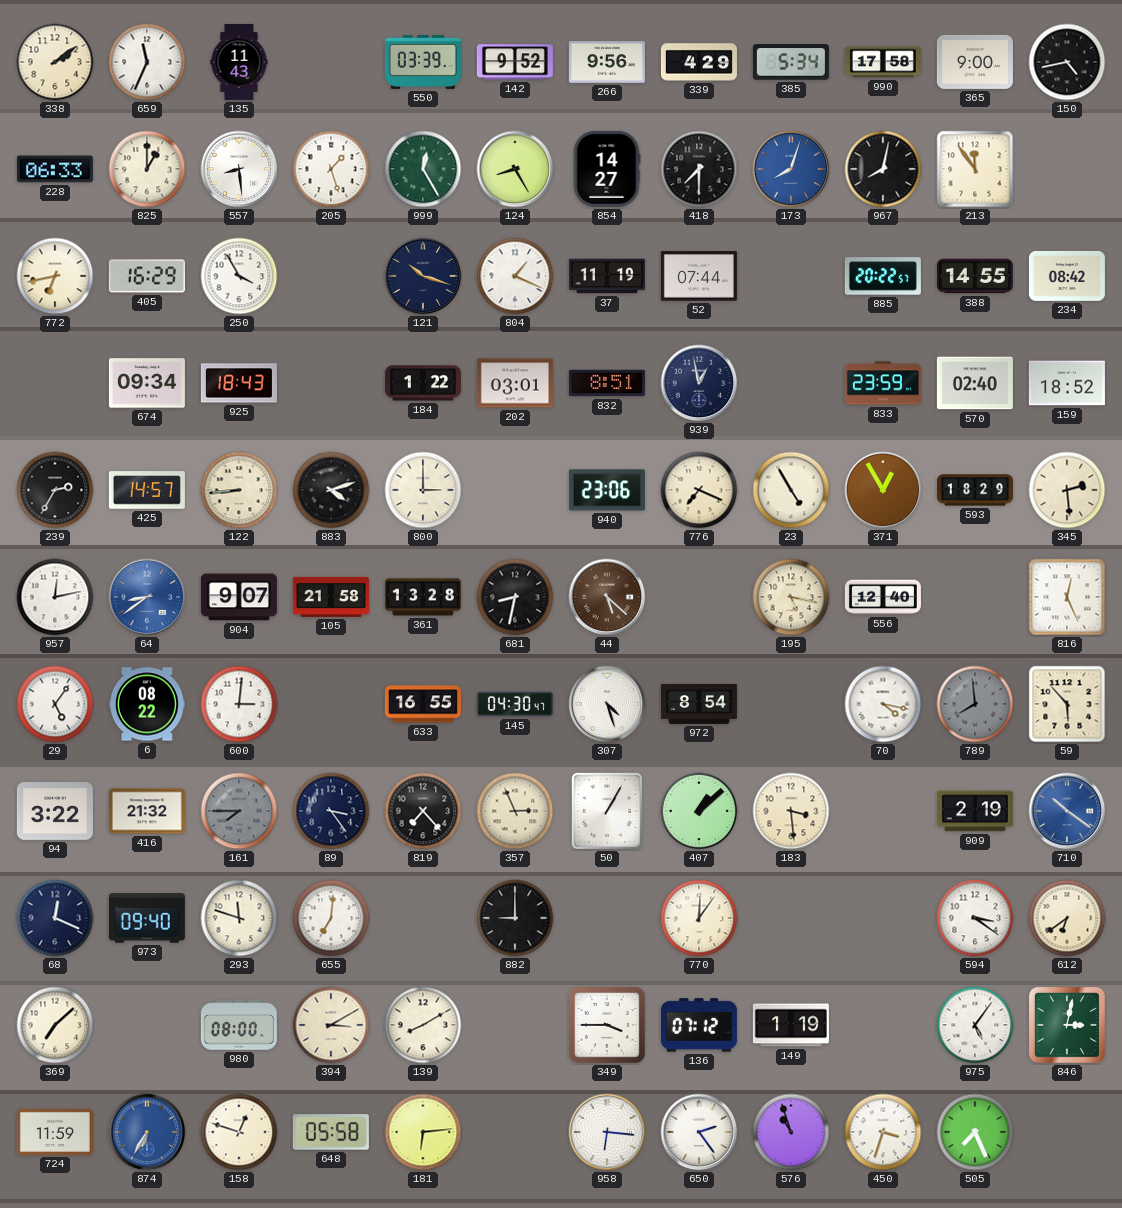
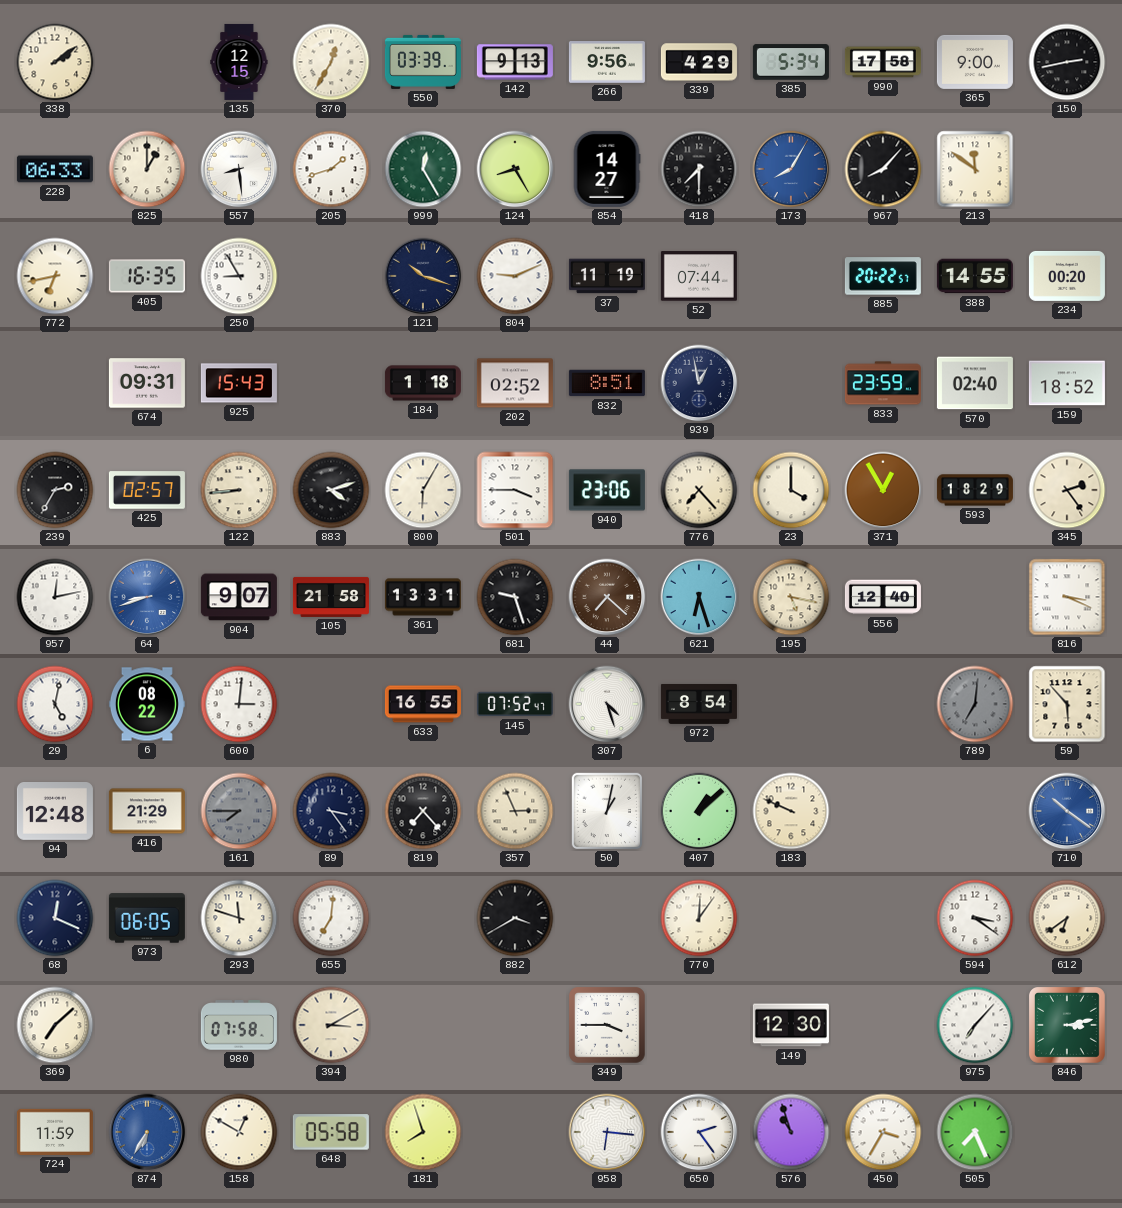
659: 11:34 -> none
135: 11:43 -> 12:15
370: none -> 12:35
142: 9:52 -> 9:13
150: 4:43 -> 2:43
205: 1:27 -> 1:42
173: 8:03 -> 8:05
967: 8:02 -> 8:07
213: 11:54 -> 11:51
405: 16:29 -> 16:35
250: 3:55 -> 8:55
804: 1:19 -> 9:11
234: 08:42 -> 00:20
674: 09:34 -> 09:31
925: 18:43 -> 15:43
184: 1:22 -> 1:18
202: 03:01 -> 02:52
425: 14:57 -> 02:57
800: 3:00 -> 6:05
501: none -> 3:45
776: 7:19 -> 7:23
23: 4:55 -> 4:00
345: 2:29 -> 2:24
64: 8:39 -> 8:42
361: 13:28 -> 13:31
681: 8:32 -> 9:27
44: 5:22 -> 7:22
621: none -> 6:27
816: 12:26 -> 3:19
29: 5:06 -> 5:02
145: 04:30 -> 07:52
70: 4:17 -> none
789: 7:59 -> 7:01
94: 3:22 -> 12:48
416: 21:32 -> 21:29
50: 1:05 -> 1:02
183: 3:29 -> 9:49
909: 2:19 -> none
973: 09:40 -> 06:05
882: 9:00 -> 3:40
980: 08:00 -> 07:58
139: 8:10 -> none
136: 07:12 -> none
149: 1:19 -> 12:30
975: 5:06 -> 7:07
846: 3:02 -> 3:13
158: 12:48 -> 12:50
181: 6:14 -> 7:57
450: 3:33 -> 3:35
